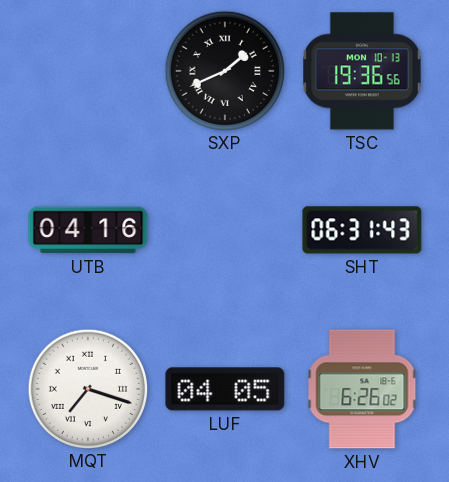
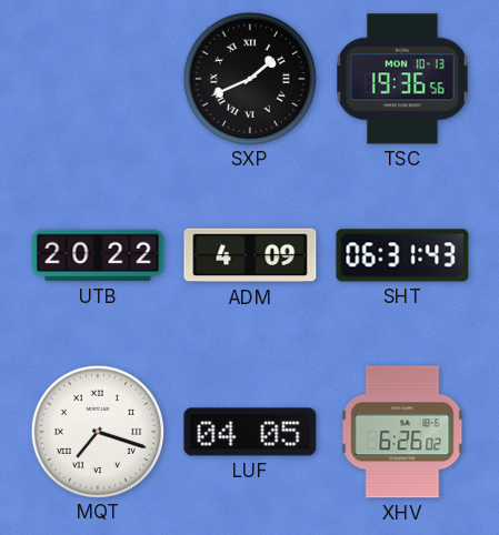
UTB: 04:16 -> 20:22
ADM: none -> 4:09
